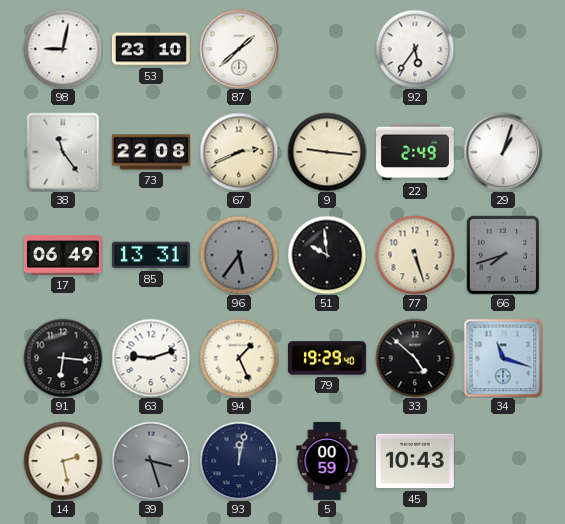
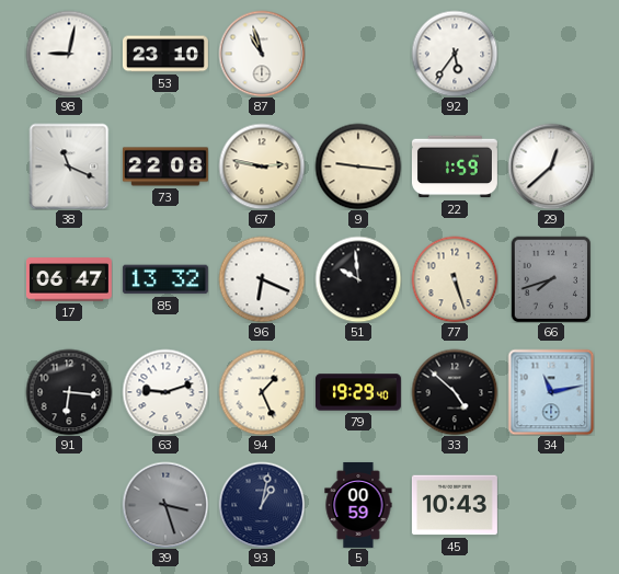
87: 1:38 -> 10:57
38: 11:24 -> 11:19
67: 2:41 -> 2:47
22: 2:49 -> 1:59
29: 1:03 -> 12:38
17: 06:49 -> 06:47
85: 13:31 -> 13:32
96: 5:36 -> 6:19
96 dial: grey -> white
34: 11:18 -> 11:13
14: 2:28 -> none
93: 12:02 -> 1:02
